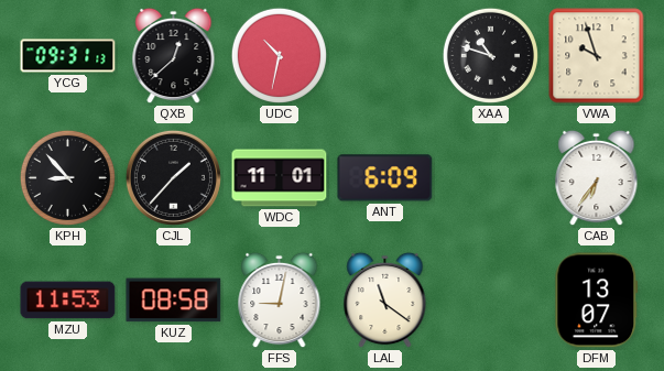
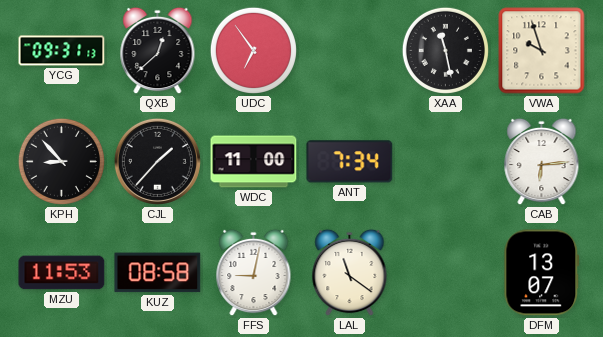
UDC: 10:32 -> 6:54
XAA: 10:48 -> 11:28
WDC: 11:01 -> 11:00
ANT: 6:09 -> 7:34
CAB: 6:36 -> 6:14
